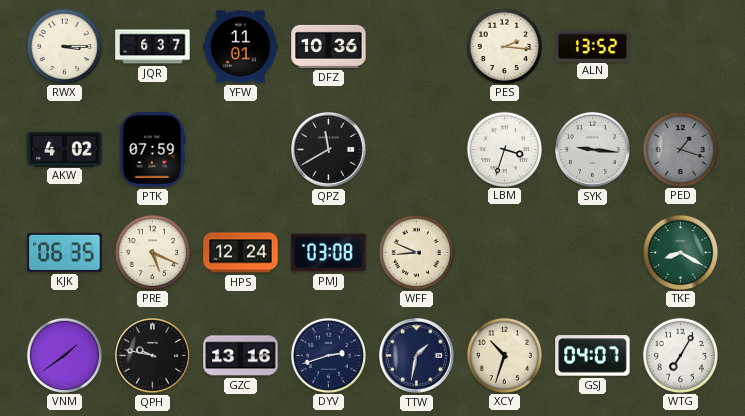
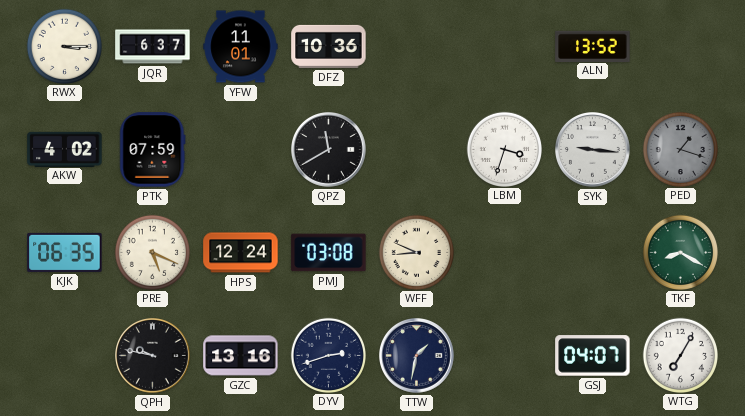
PES: 2:16 -> none
VNM: 1:39 -> none
XCY: 10:33 -> none
